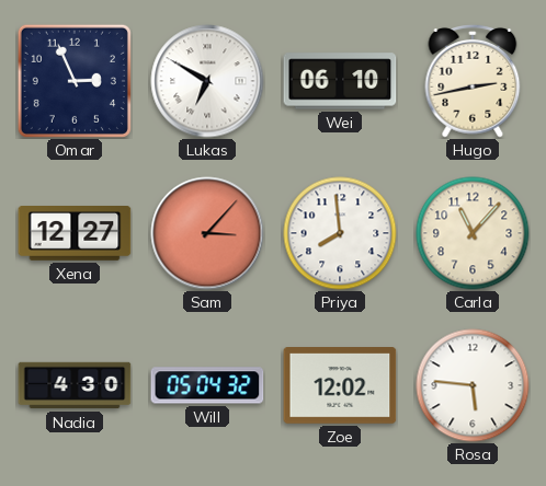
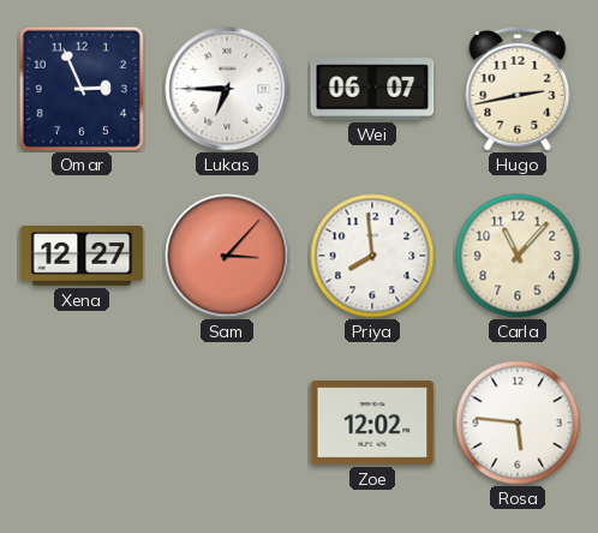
Lukas: 6:50 -> 6:45
Wei: 06:10 -> 06:07
Nadia: 4:30 -> none
Will: 05:04 -> none
